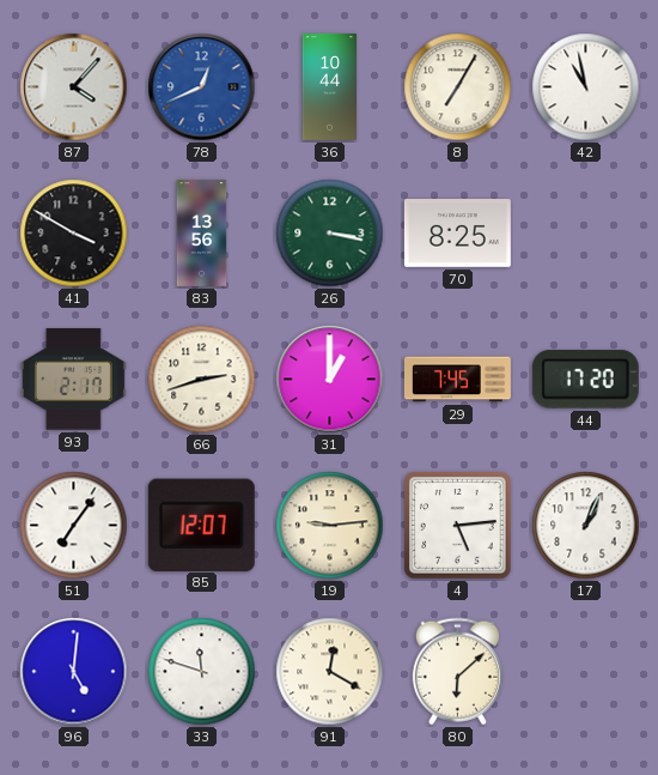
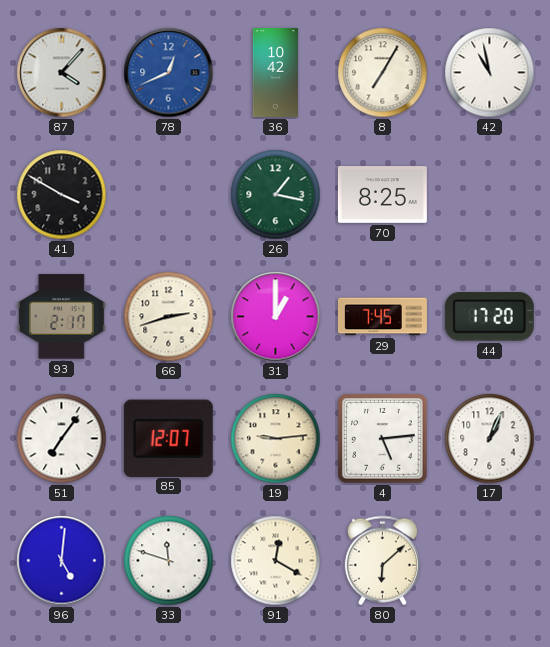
36: 10:44 -> 10:42
83: 13:56 -> none
26: 3:17 -> 1:17
